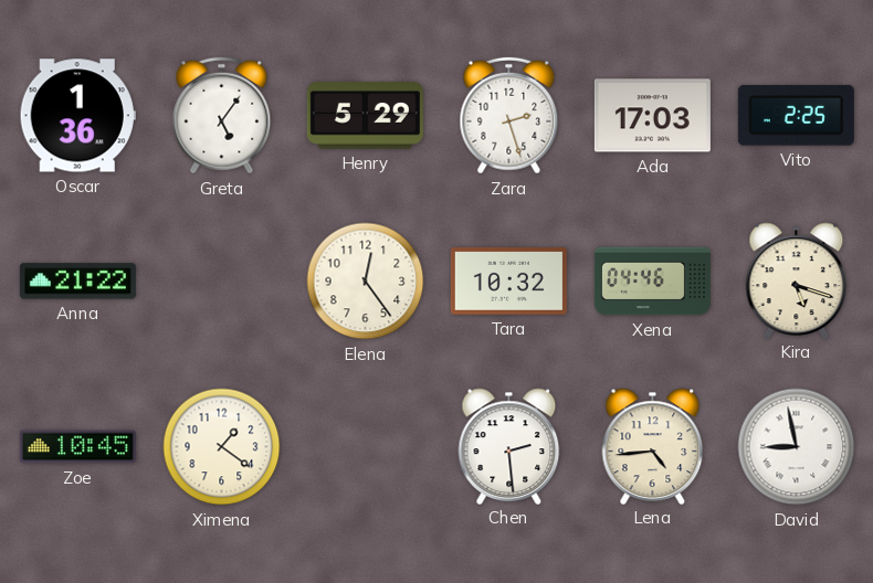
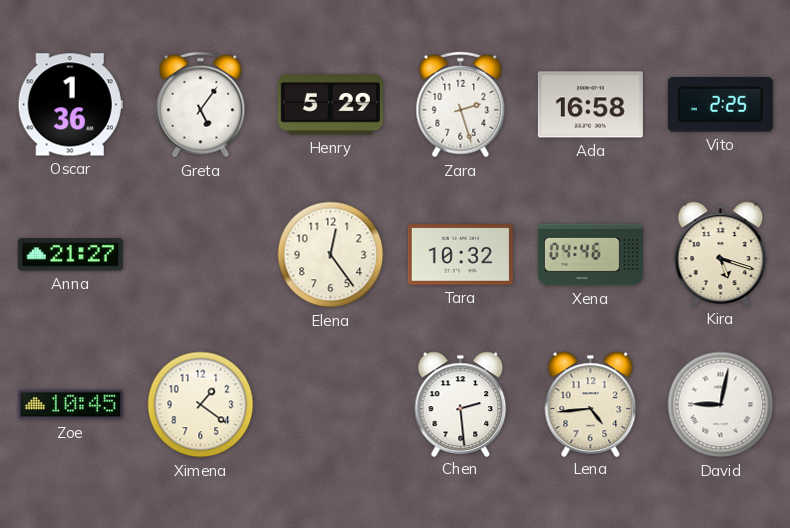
Ada: 17:03 -> 16:58
Anna: 21:22 -> 21:27
David: 8:58 -> 9:02
